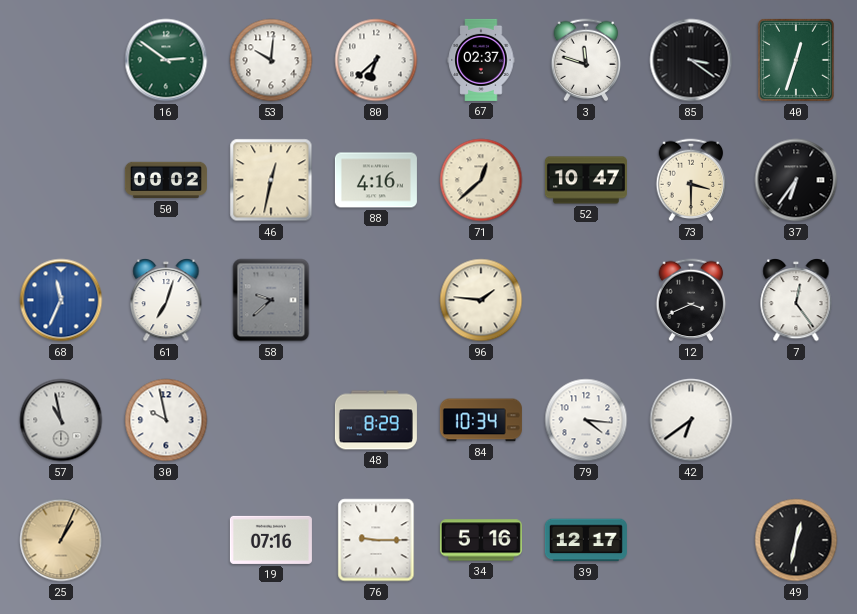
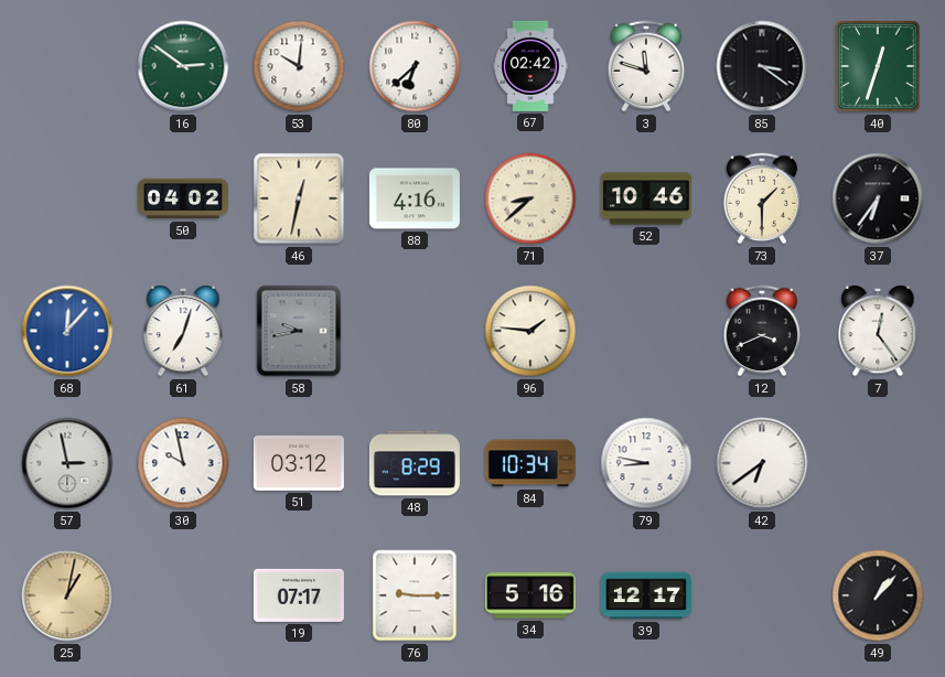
67: 02:37 -> 02:42
50: 00:02 -> 04:02
71: 12:38 -> 8:38
52: 10:47 -> 10:46
73: 3:30 -> 1:30
68: 11:34 -> 12:07
58: 9:38 -> 9:43
57: 10:58 -> 2:58
51: none -> 03:12
79: 4:16 -> 8:47
25: 1:04 -> 1:02
19: 07:16 -> 07:17
49: 12:32 -> 1:07
